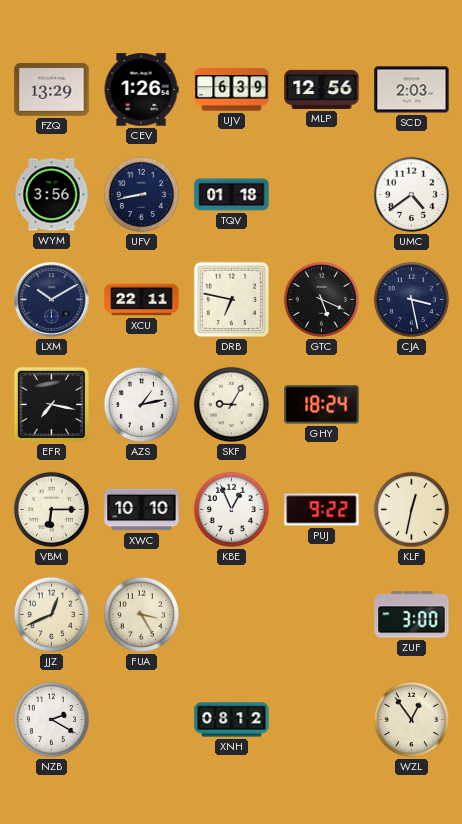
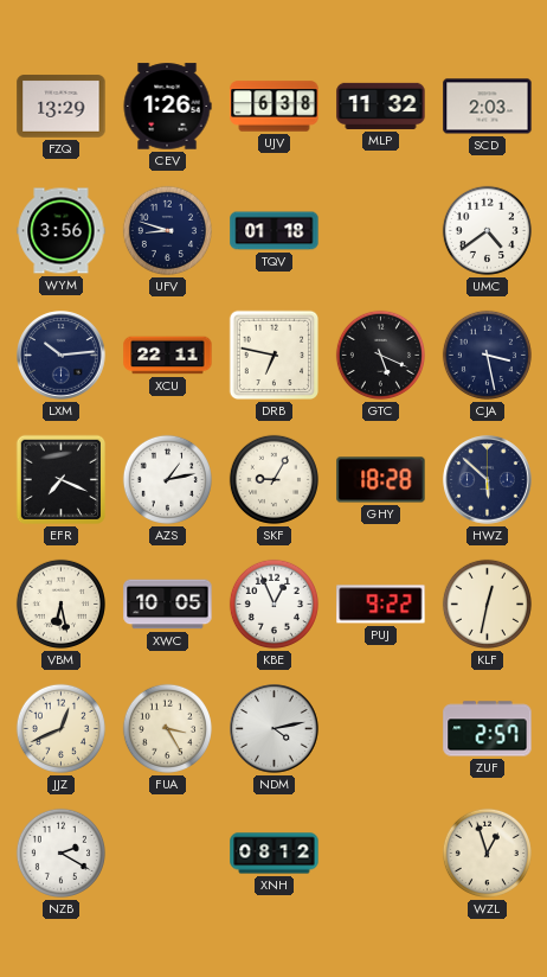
UJV: 6:39 -> 6:38
MLP: 12:56 -> 11:32
UFV: 8:43 -> 8:48
LXM: 10:10 -> 10:14
EFR: 7:17 -> 7:19
GHY: 18:24 -> 18:28
HWZ: none -> 5:52
VBM: 6:15 -> 6:28
XWC: 10:10 -> 10:05
NDM: none -> 4:13
ZUF: 3:00 -> 2:57
WZL: 12:54 -> 12:57
